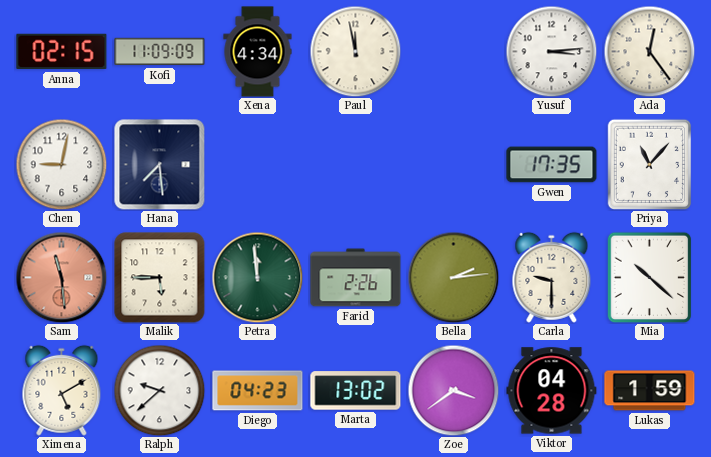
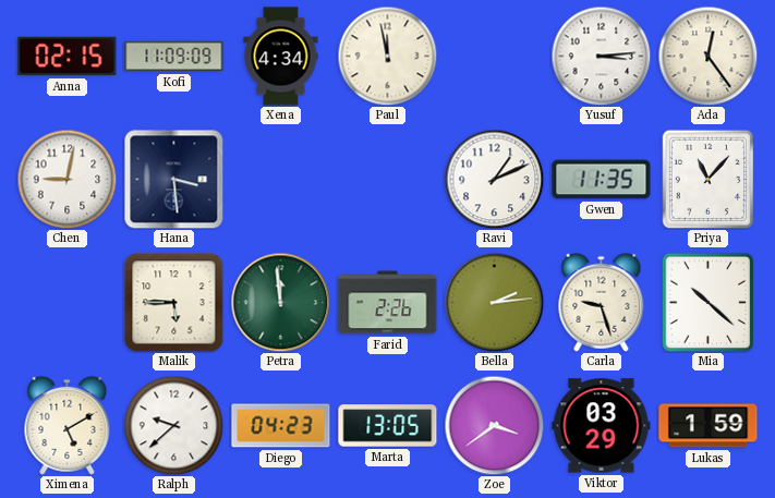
Hana: 7:29 -> 3:29
Ravi: none -> 1:11
Gwen: 17:35 -> 11:35
Sam: 11:29 -> none
Carla: 9:30 -> 9:27
Marta: 13:02 -> 13:05
Viktor: 04:28 -> 03:29
